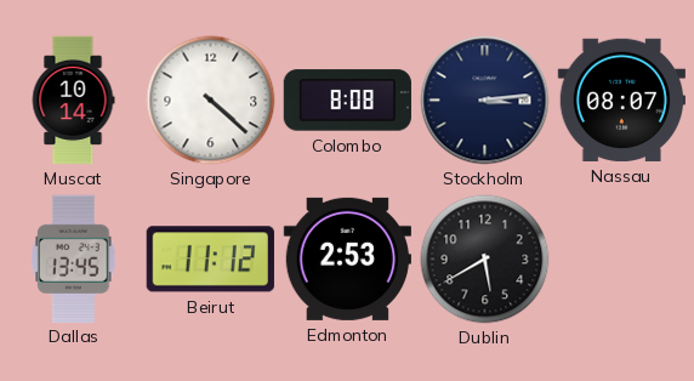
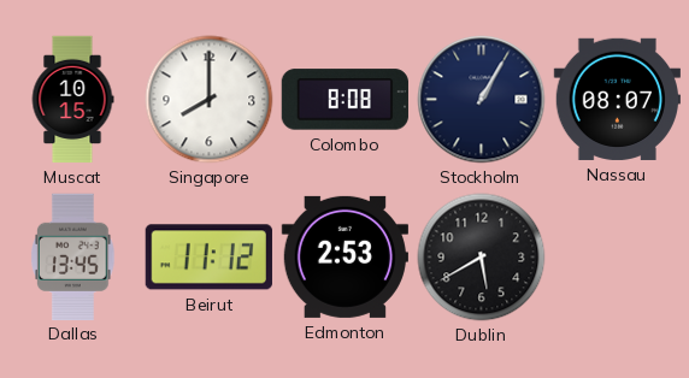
Muscat: 10:14 -> 10:15
Singapore: 4:22 -> 8:00
Stockholm: 3:14 -> 1:05
